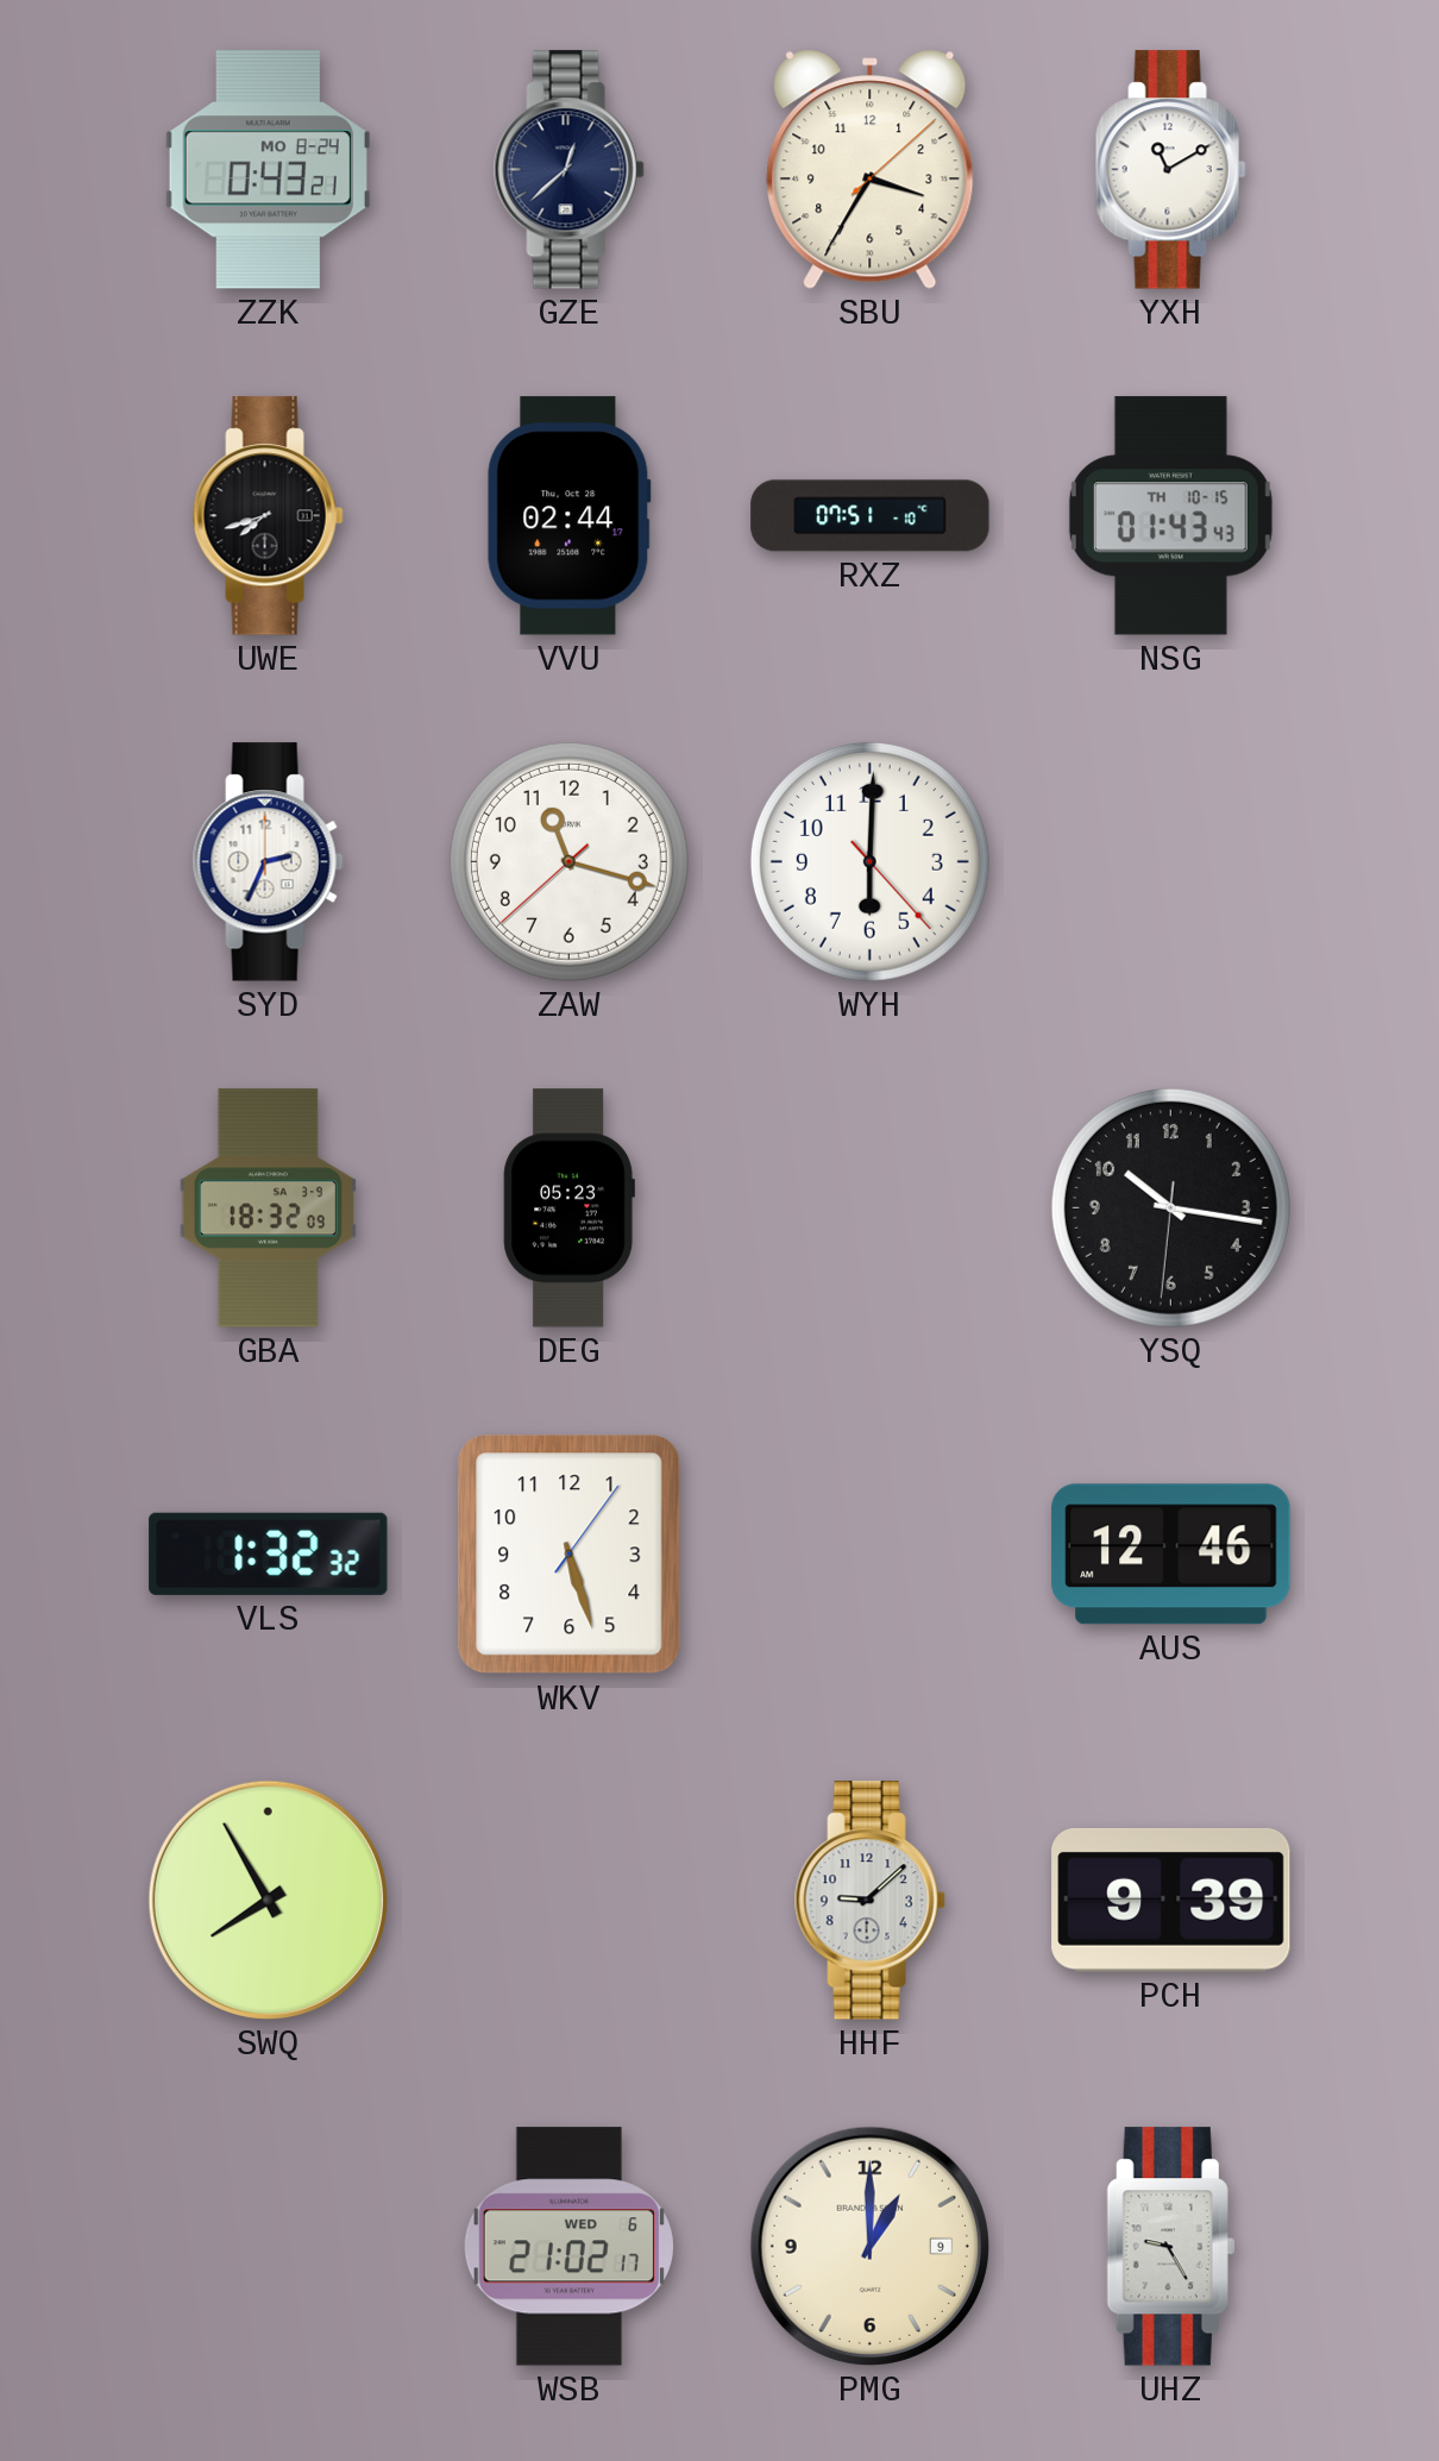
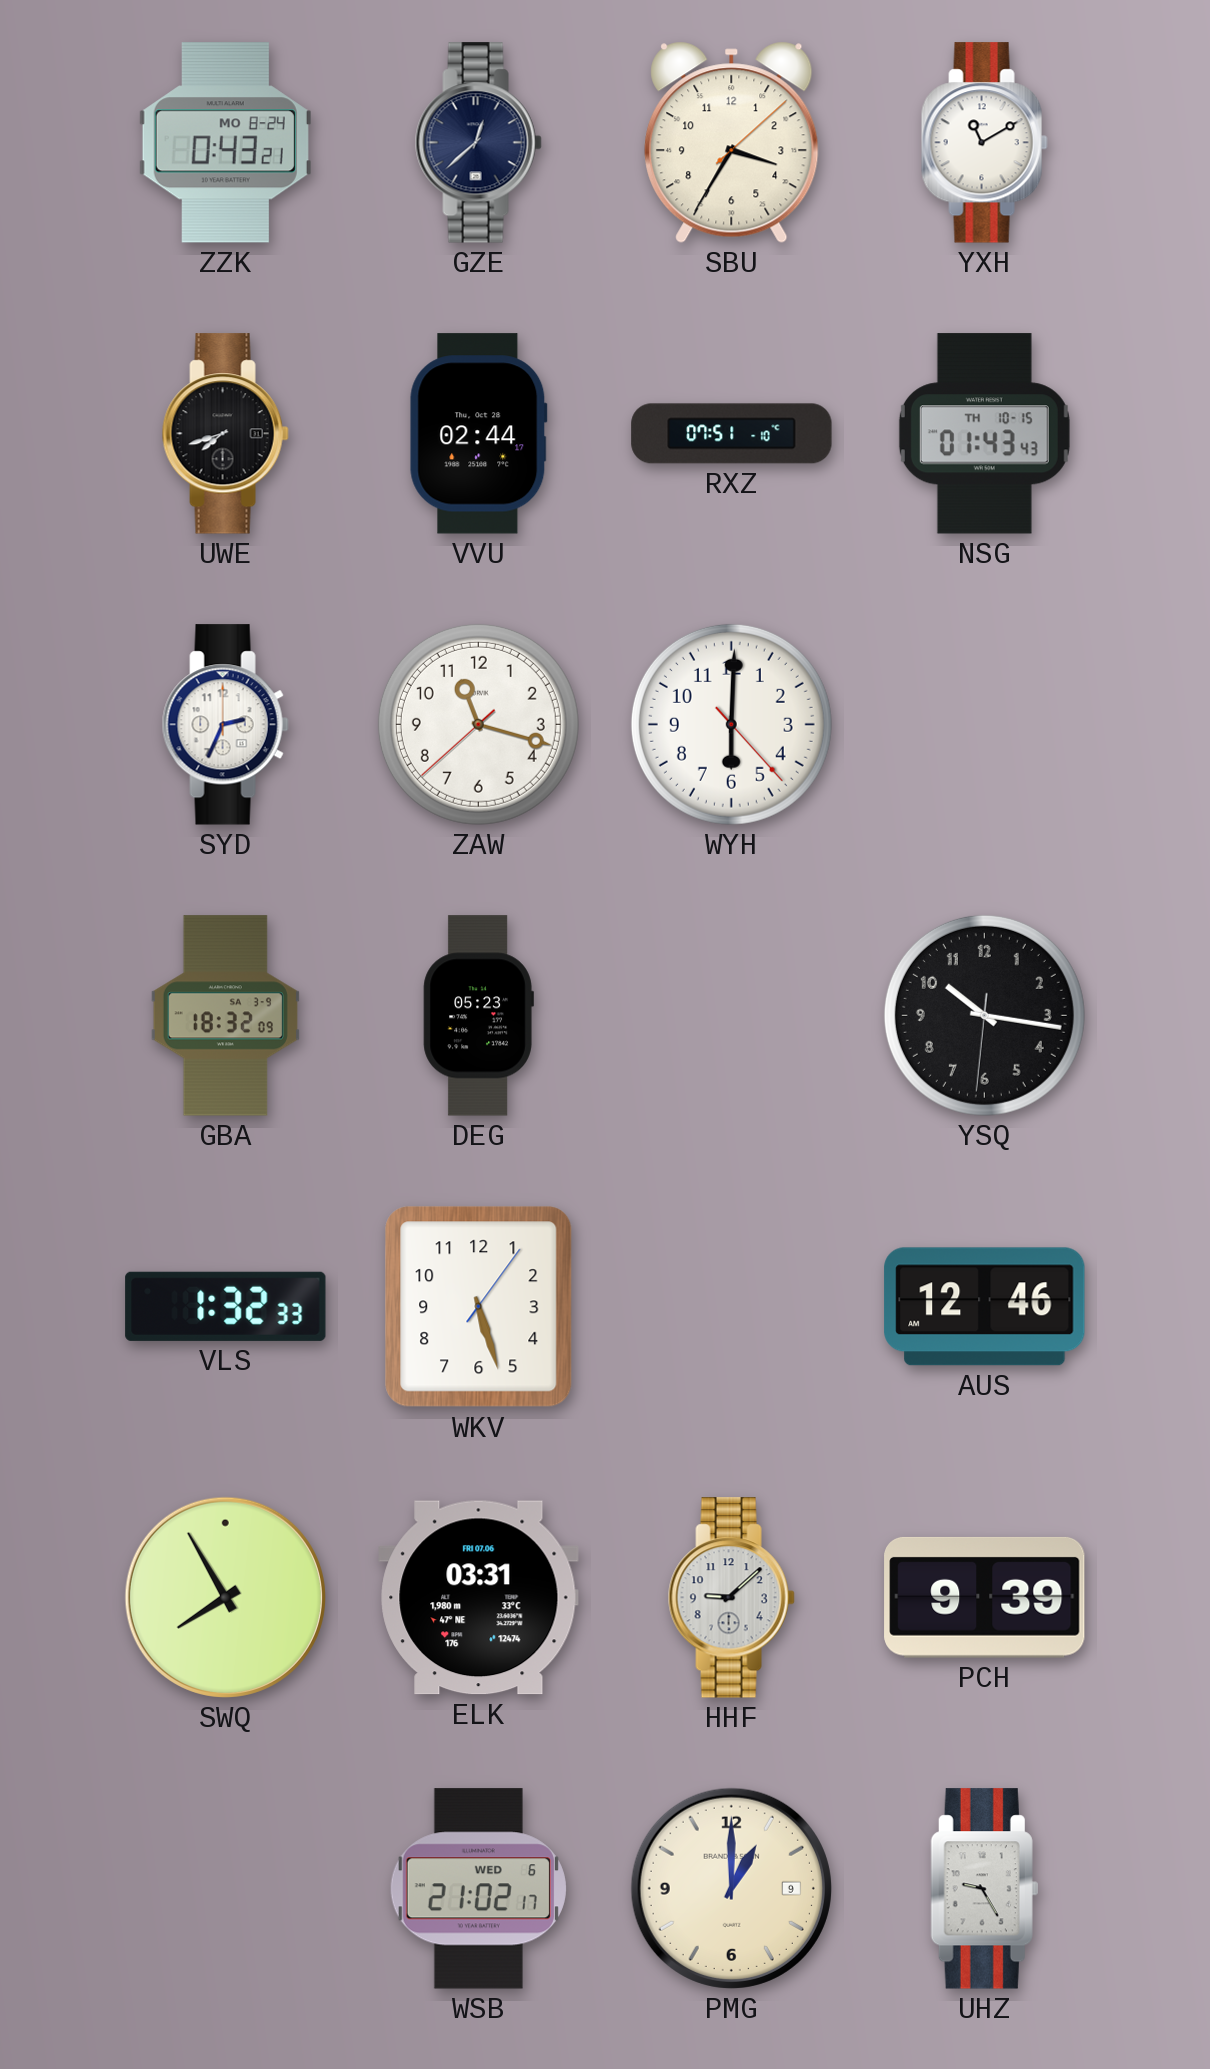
VLS: 1:32:32 -> 1:32:33
ELK: none -> 03:31
